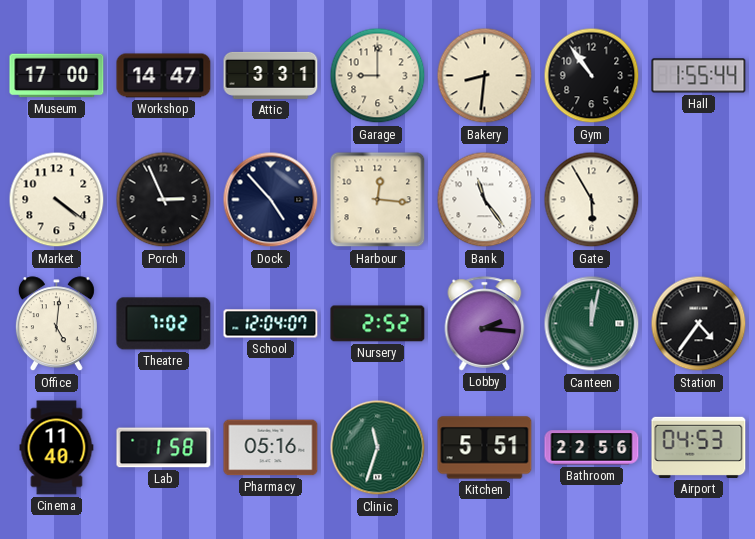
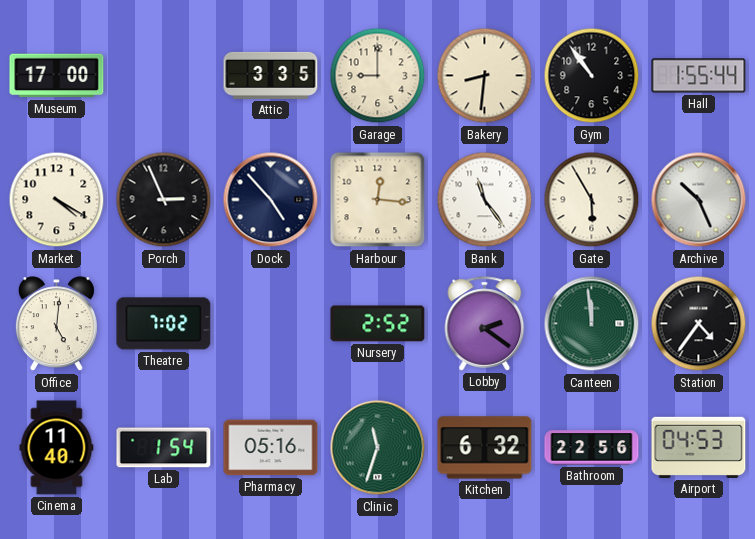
Workshop: 14:47 -> none
Attic: 3:31 -> 3:35
Market: 4:21 -> 4:20
Archive: none -> 10:26
School: 12:04 -> none
Lobby: 2:16 -> 2:21
Canteen: 12:02 -> 11:59
Lab: 1:58 -> 1:54
Kitchen: 5:51 -> 6:32
